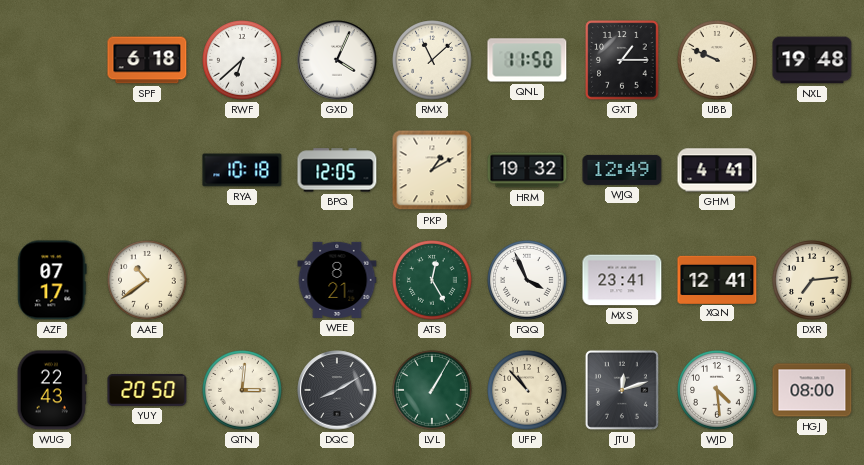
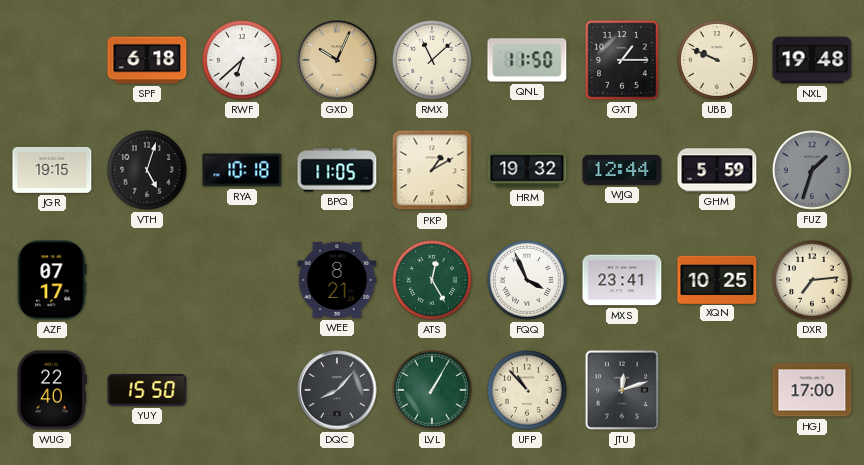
GXD: 4:04 -> 10:04
GXD dial: white -> champagne
JGR: none -> 19:15
VTH: none -> 5:03
BPQ: 12:05 -> 11:05
WJQ: 12:49 -> 12:44
GHM: 4:41 -> 5:59
FUZ: none -> 1:33
AAE: 10:39 -> none
XQN: 12:41 -> 10:25
WUG: 22:43 -> 22:40
YUY: 20:50 -> 15:50
QTN: 3:01 -> none
DQC: 8:10 -> 8:07
WJD: 4:29 -> none
HGJ: 08:00 -> 17:00
